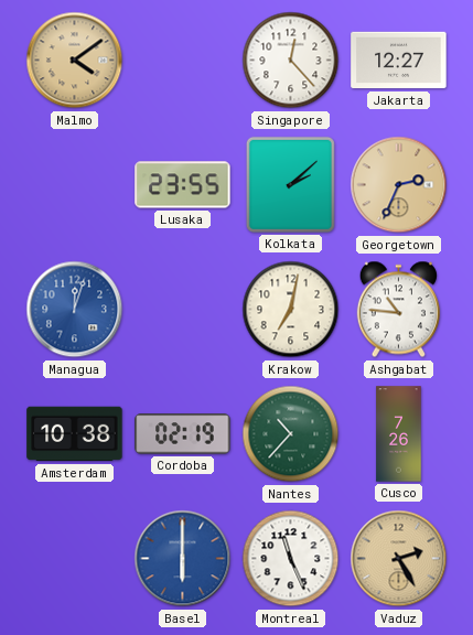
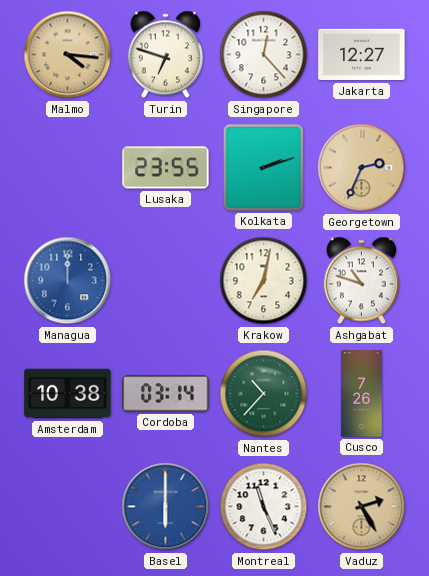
Malmo: 4:09 -> 4:16
Turin: none -> 6:48
Kolkata: 2:08 -> 2:12
Managua: 12:03 -> 12:00
Ashgabat: 10:46 -> 10:48
Cordoba: 02:19 -> 03:14
